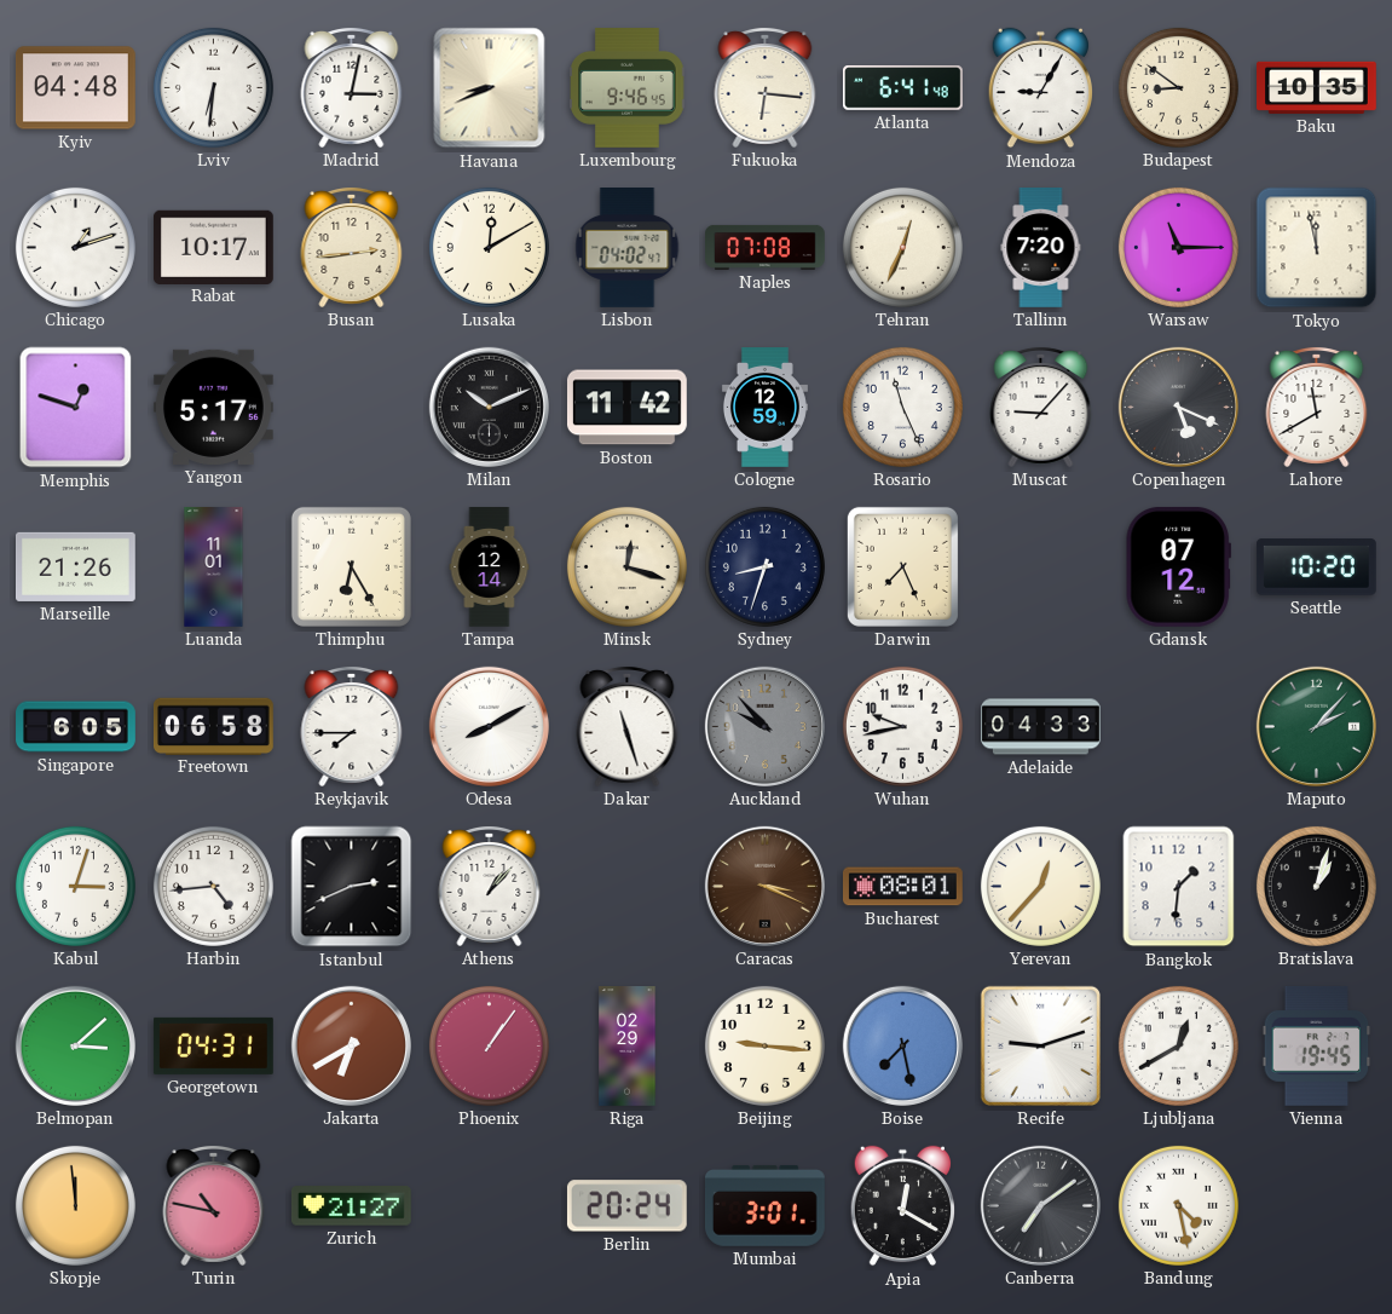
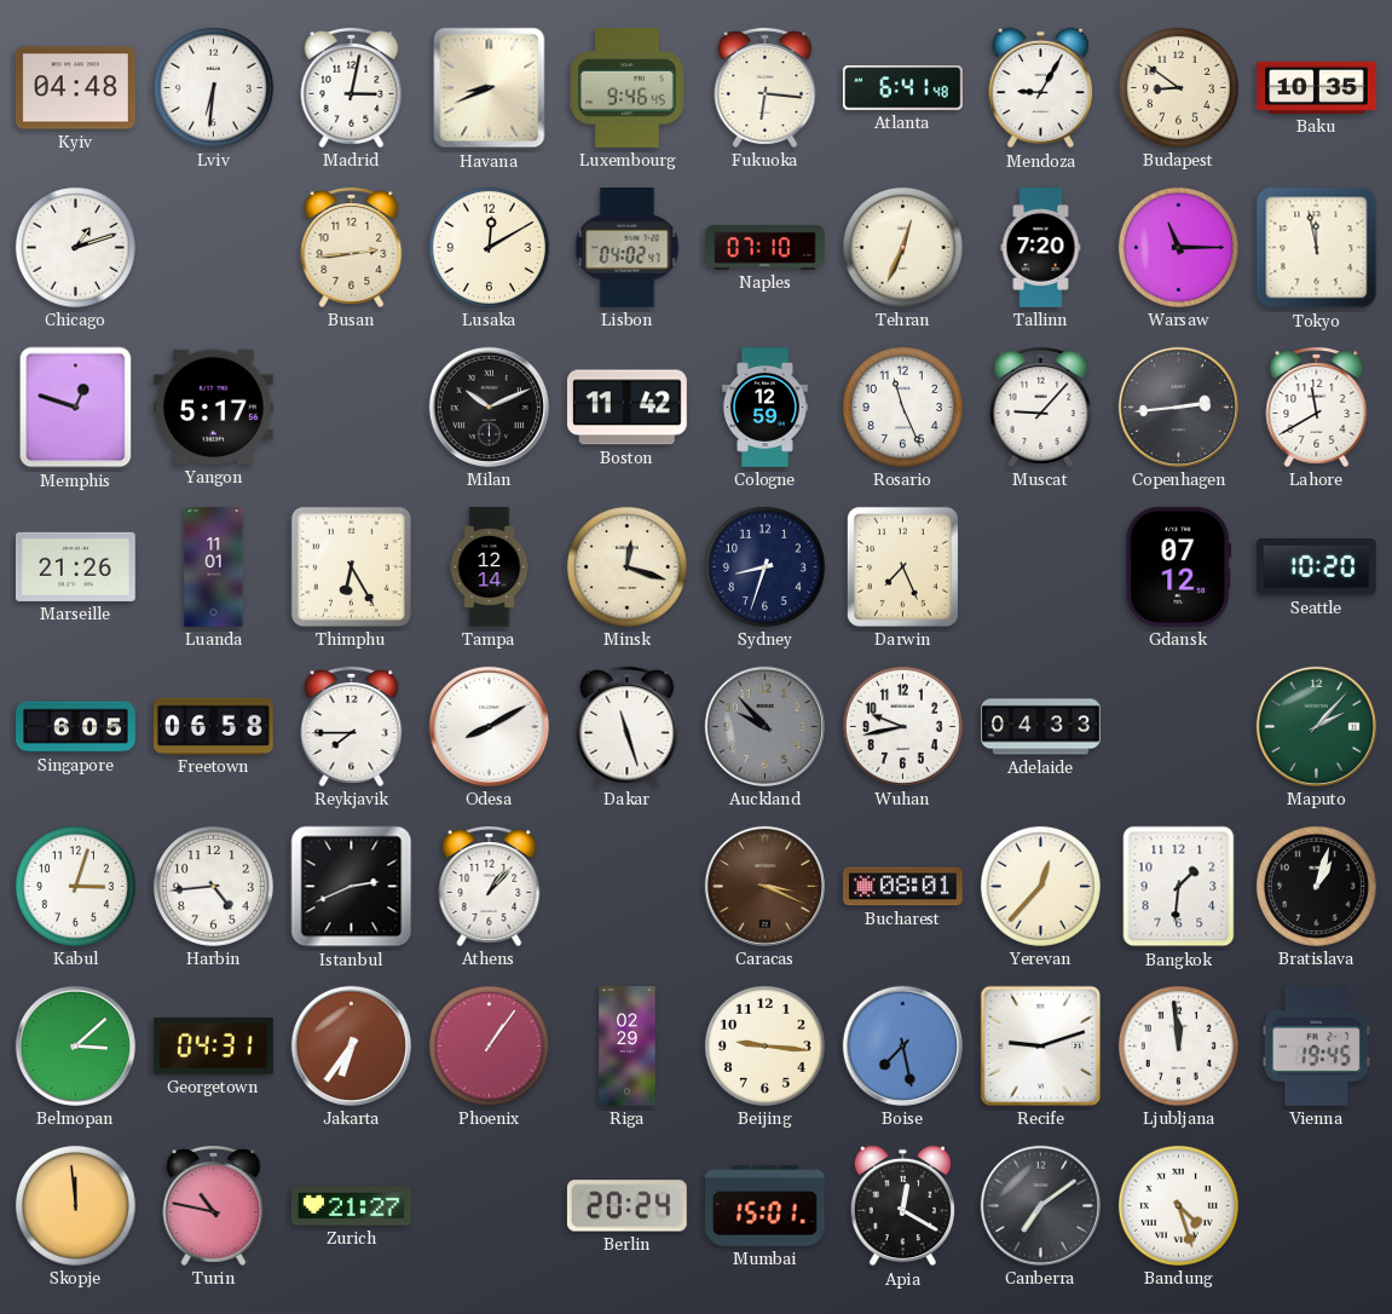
Rabat: 10:17 -> none
Naples: 07:08 -> 07:10
Copenhagen: 5:19 -> 2:44
Jakarta: 6:40 -> 6:36
Ljubljana: 12:40 -> 11:59
Mumbai: 3:01 -> 15:01
Bandung: 4:28 -> 4:27
